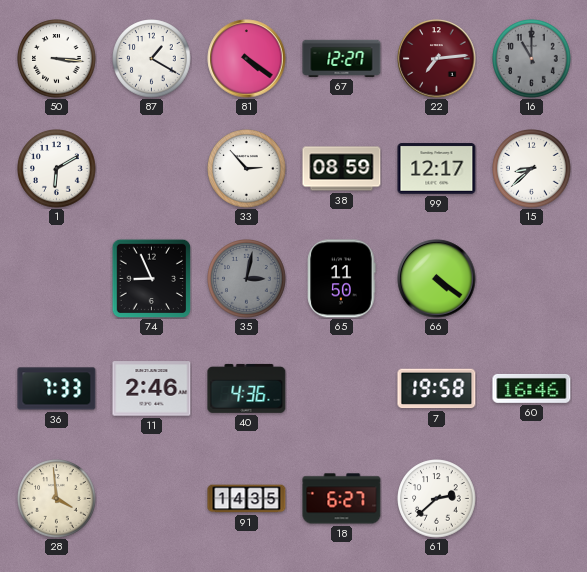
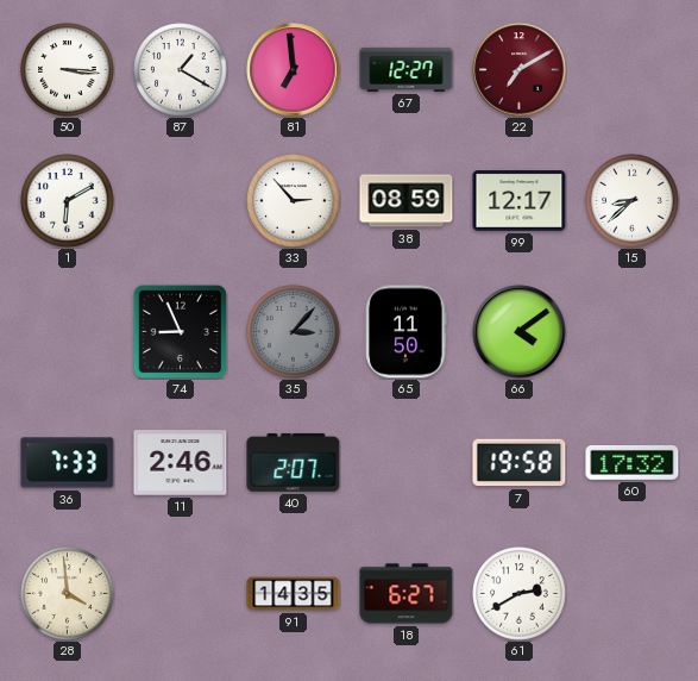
81: 4:21 -> 6:59
22: 7:14 -> 7:10
16: 11:00 -> none
35: 3:02 -> 3:07
66: 4:21 -> 4:09
40: 4:36 -> 2:07
60: 16:46 -> 17:32
61: 2:38 -> 2:40
